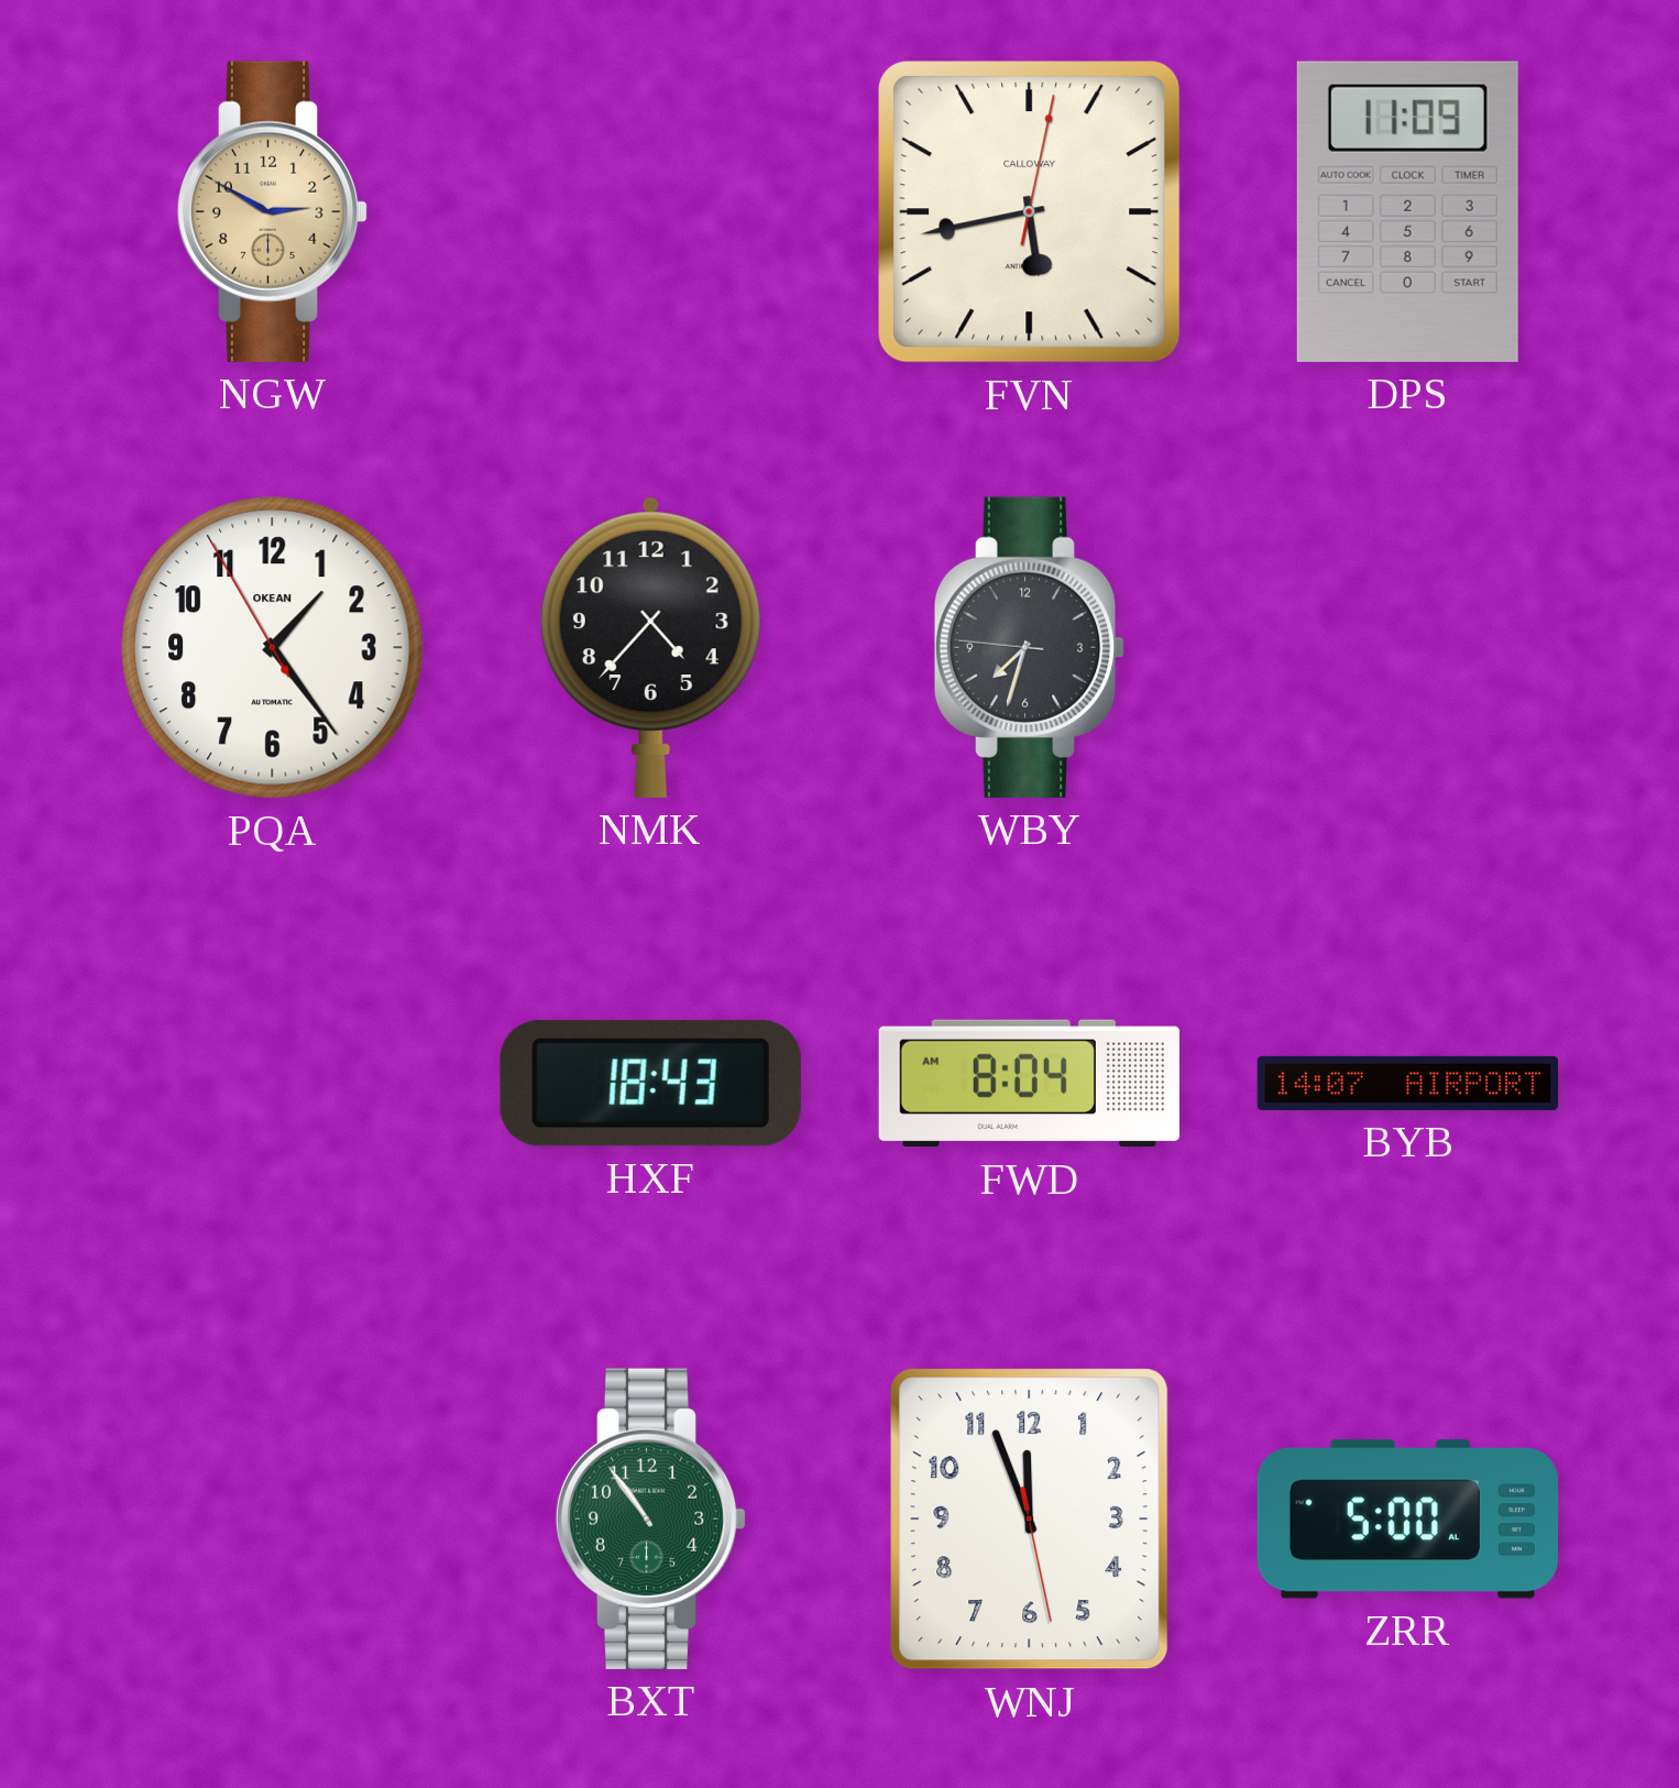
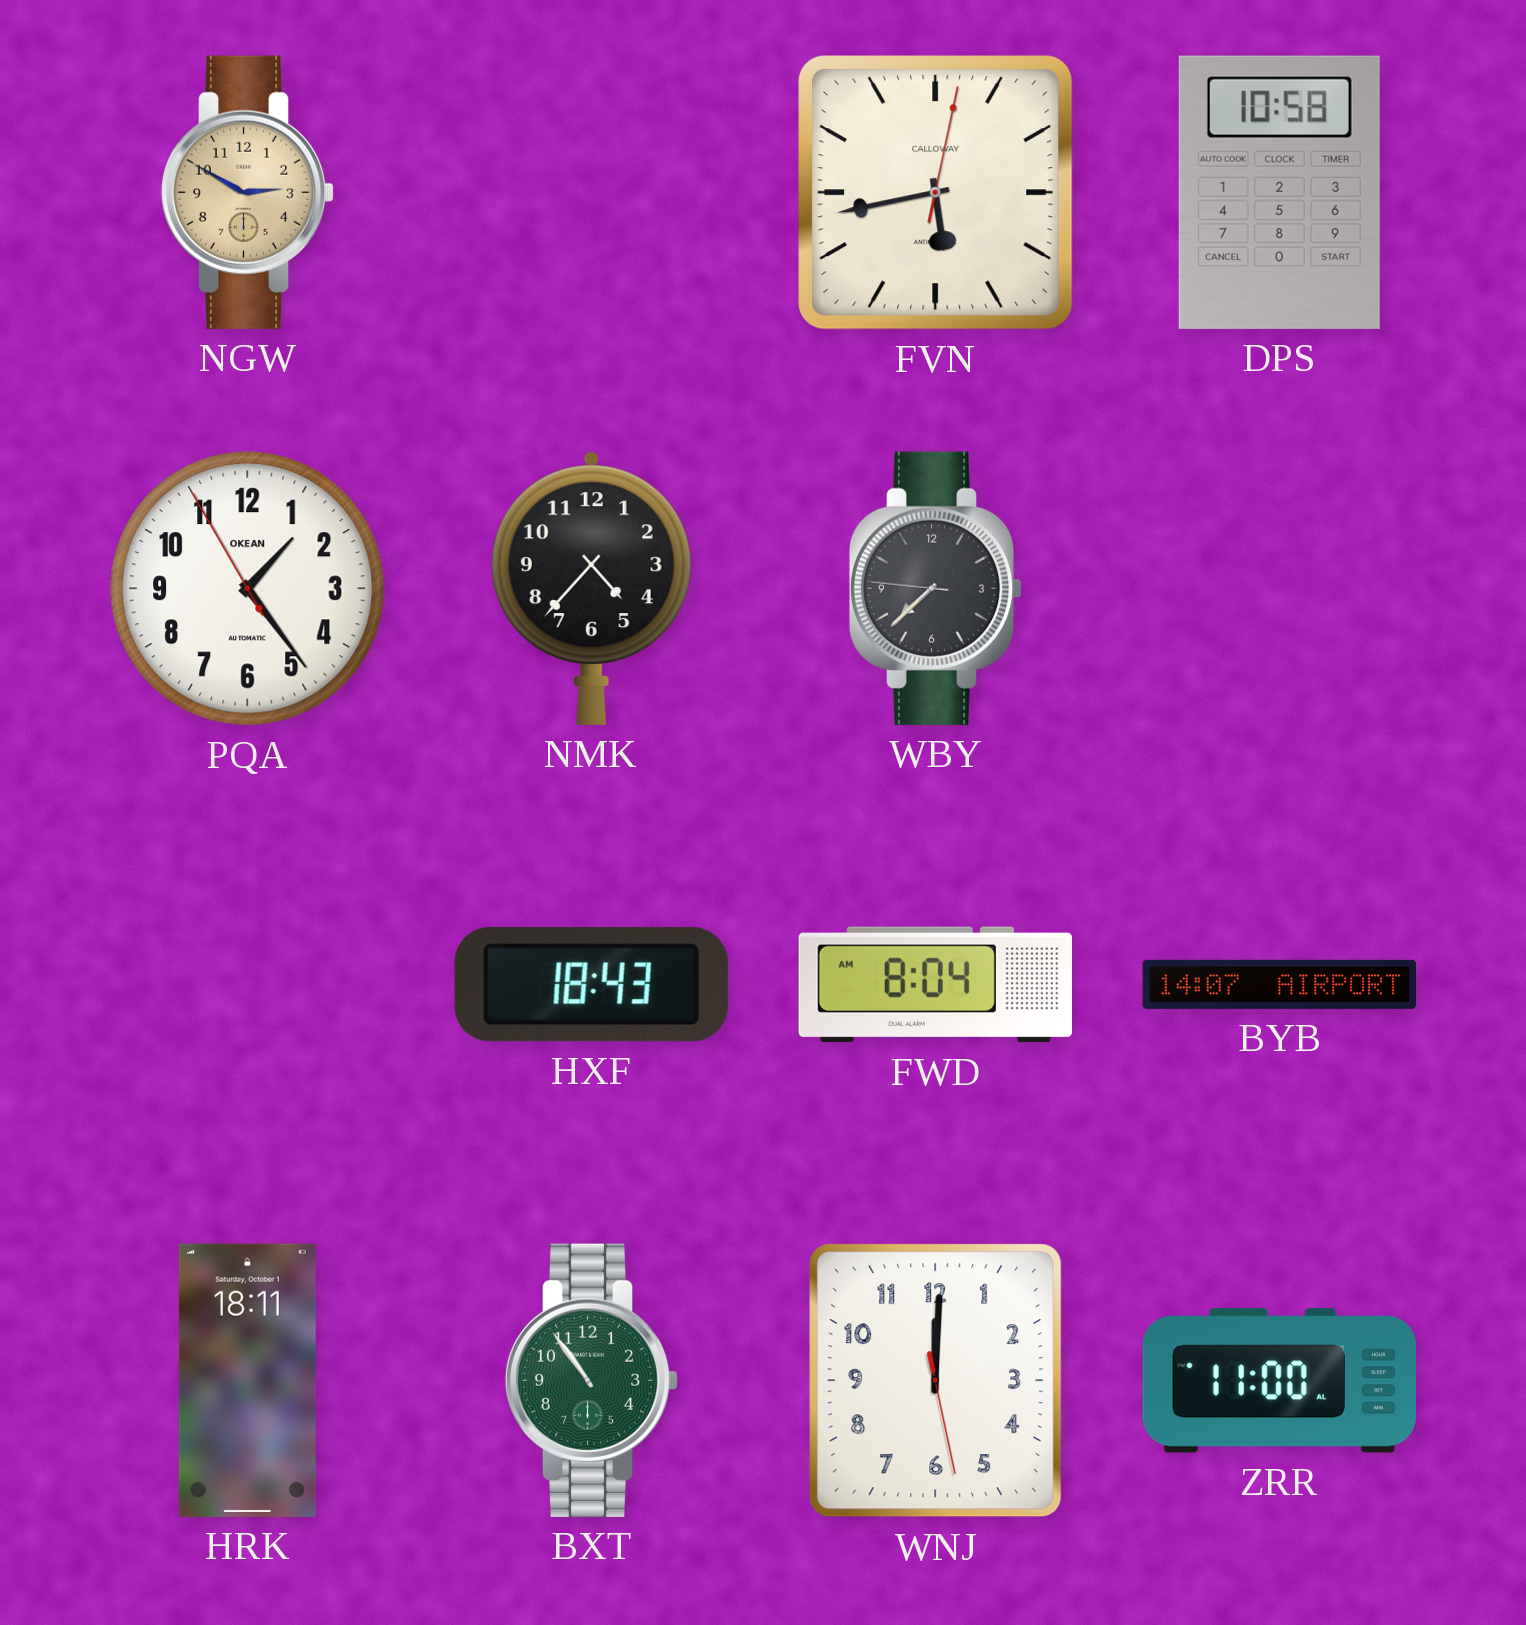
DPS: 11:09 -> 10:58
WBY: 7:32 -> 7:37
HRK: none -> 18:11
WNJ: 11:56 -> 12:00
ZRR: 5:00 -> 11:00
